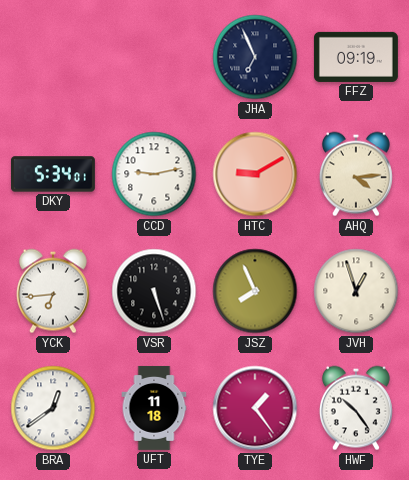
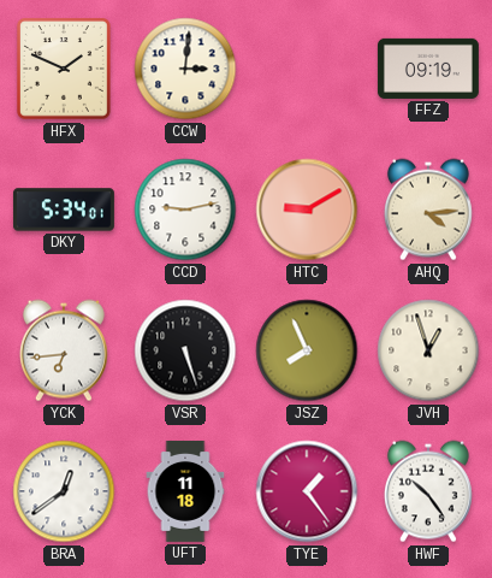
HFX: none -> 1:49
CCW: none -> 3:01
JHA: 6:56 -> none
